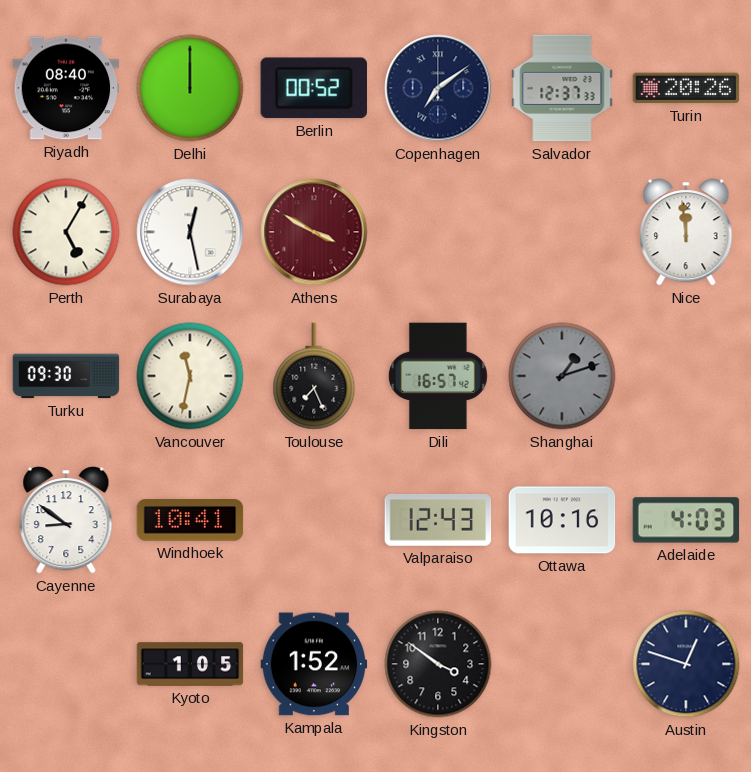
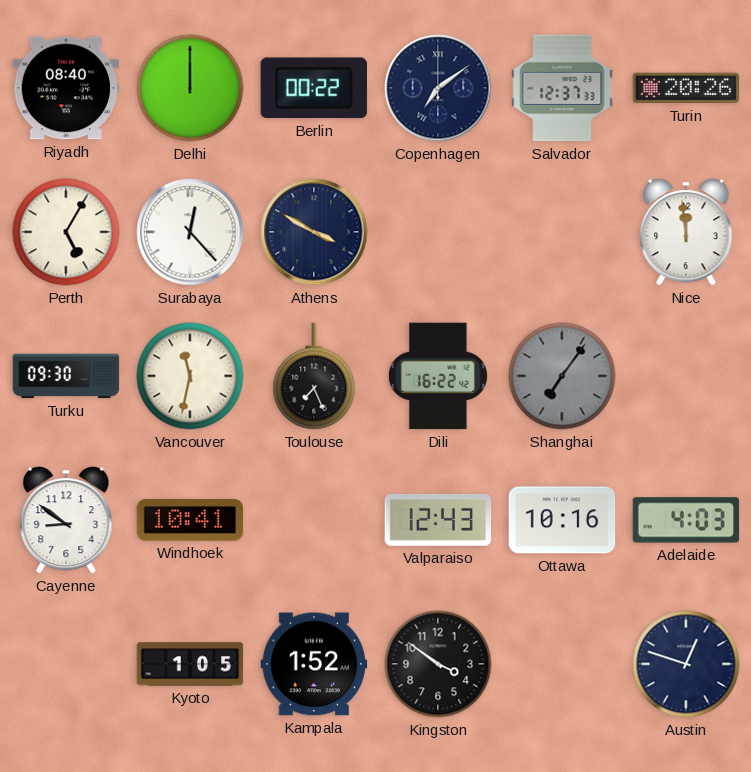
Berlin: 00:52 -> 00:22
Surabaya: 12:28 -> 12:23
Athens dial: burgundy -> navy
Dili: 16:57 -> 16:22
Shanghai: 1:12 -> 7:06
